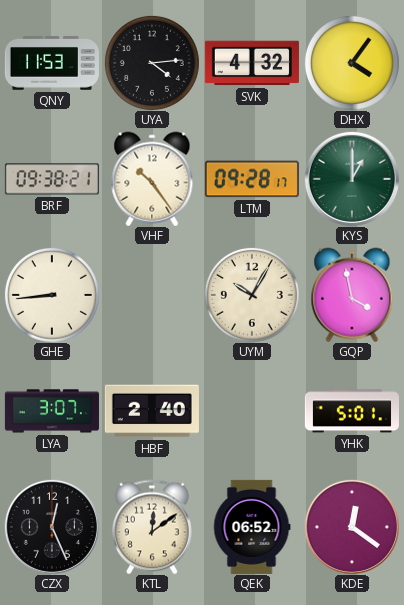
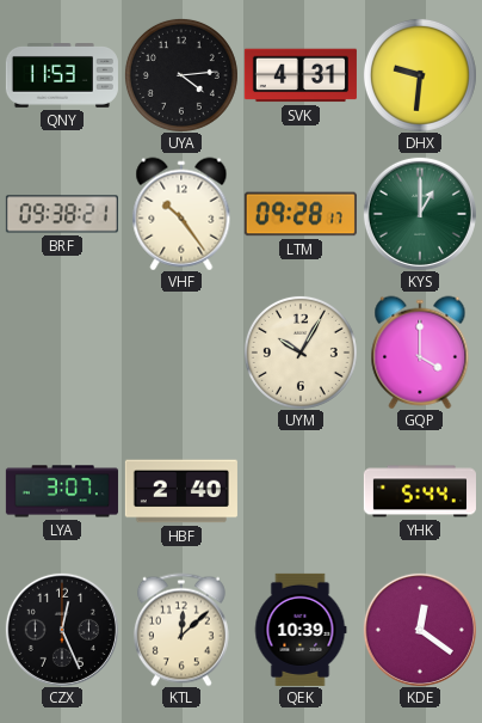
SVK: 4:32 -> 4:31
DHX: 4:06 -> 9:31
GHE: 8:44 -> none
GQP: 3:58 -> 4:00
YHK: 5:01 -> 5:44
KTL: 12:09 -> 12:08
QEK: 06:52 -> 10:39
